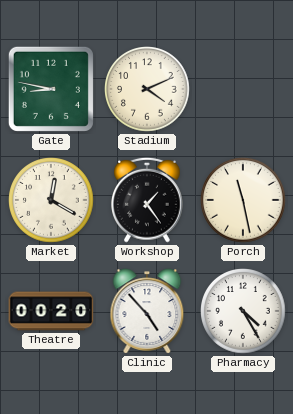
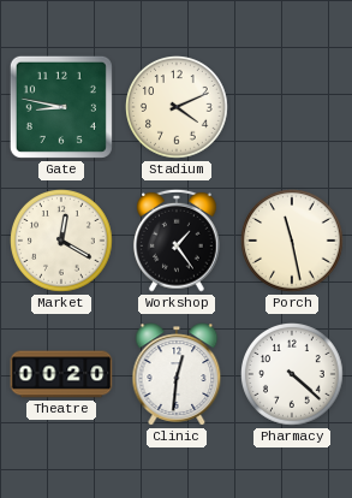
Clinic: 4:53 -> 12:31
Pharmacy: 4:25 -> 4:22
